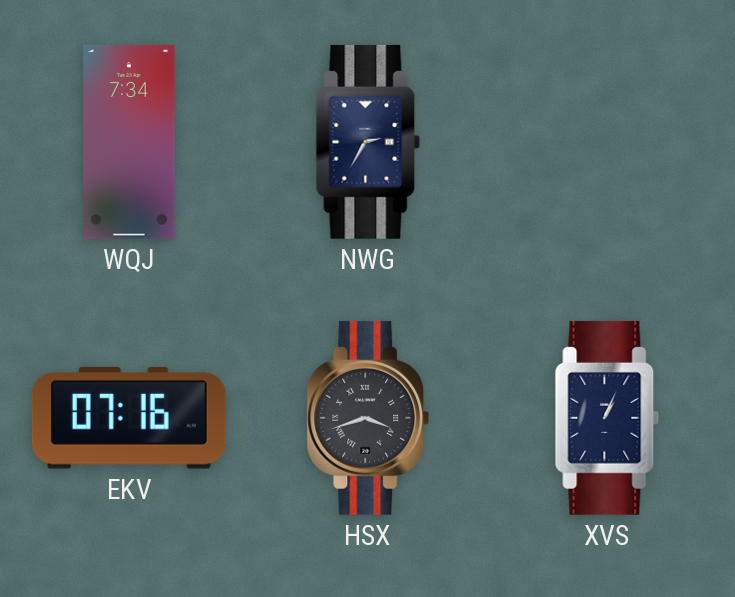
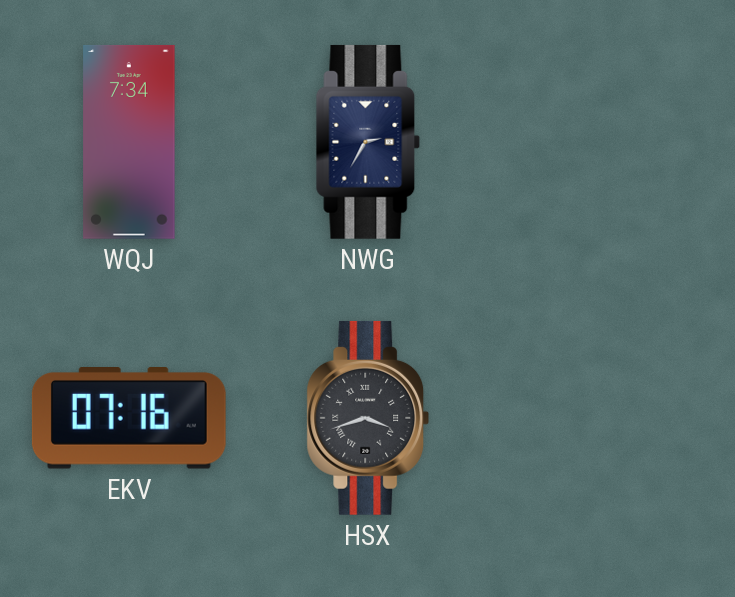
XVS: 1:04 -> none
